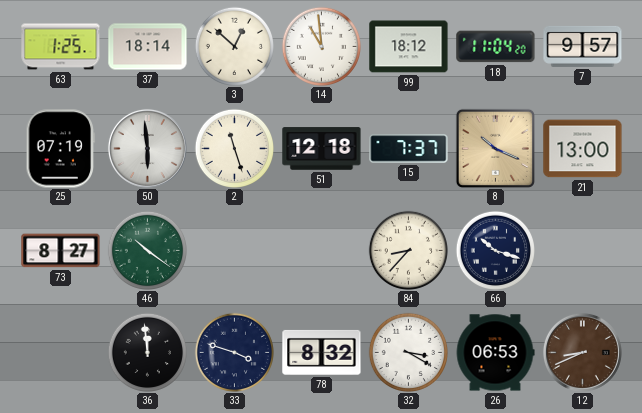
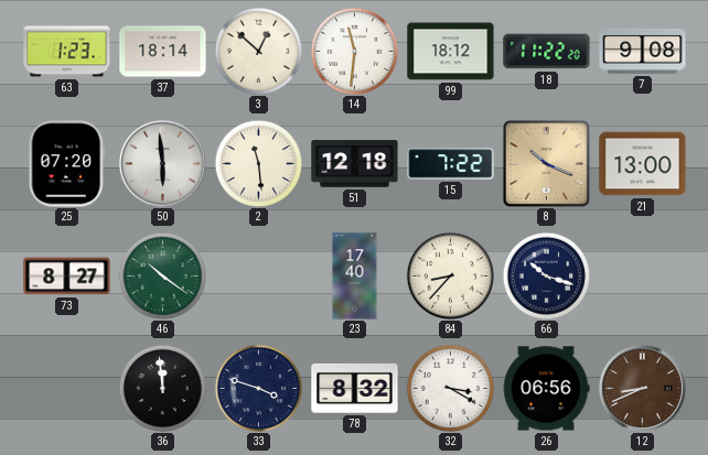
63: 1:25 -> 1:23
14: 10:59 -> 11:31
18: 11:04 -> 11:22
7: 9:57 -> 9:08
25: 07:19 -> 07:20
2: 11:27 -> 11:29
15: 7:37 -> 7:22
23: none -> 17:40
26: 06:53 -> 06:56
